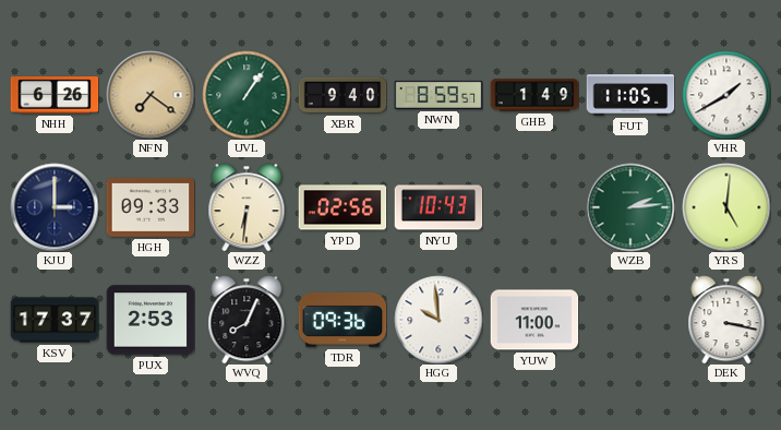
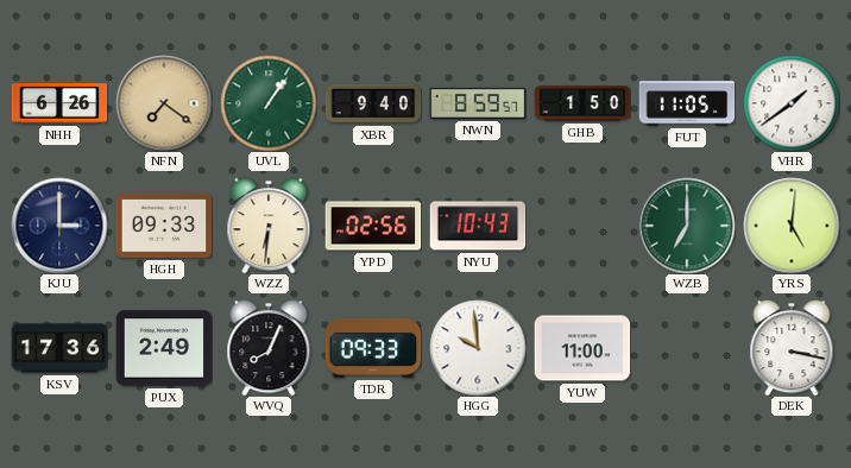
GHB: 1:49 -> 1:50
VHR: 1:40 -> 1:39
WZB: 2:14 -> 7:00
KSV: 17:37 -> 17:36
PUX: 2:53 -> 2:49
TDR: 09:36 -> 09:33
